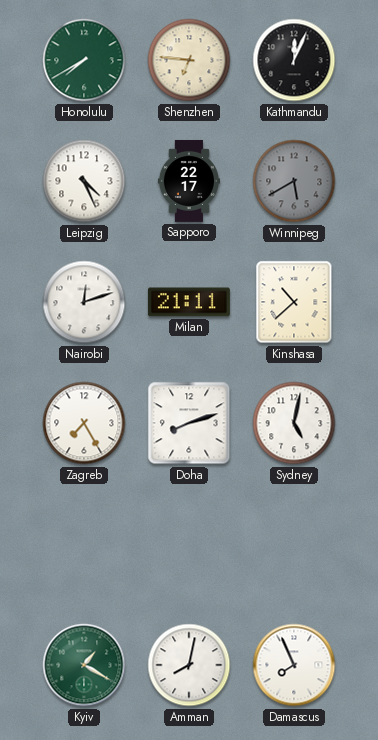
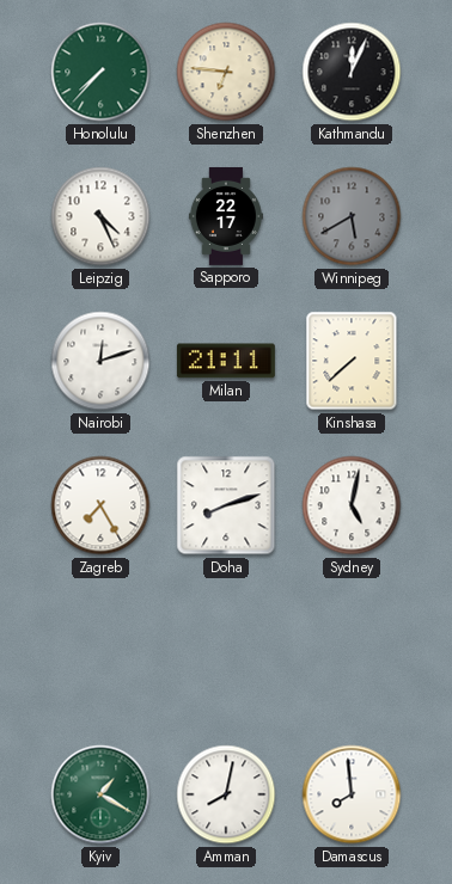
Honolulu: 7:40 -> 7:37
Kinshasa: 10:38 -> 7:38
Damascus: 7:56 -> 7:59
